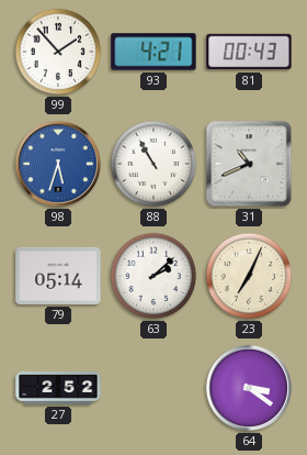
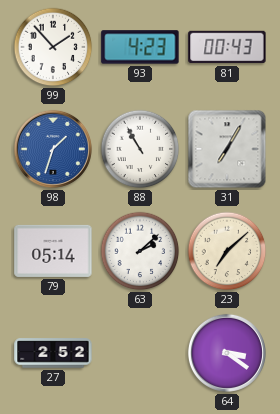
93: 4:21 -> 4:23
98: 5:33 -> 1:33
31: 10:41 -> 7:05
23: 7:04 -> 7:08
